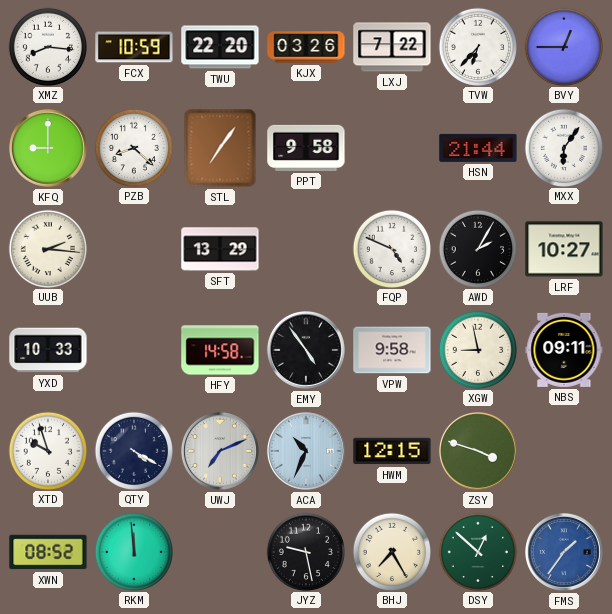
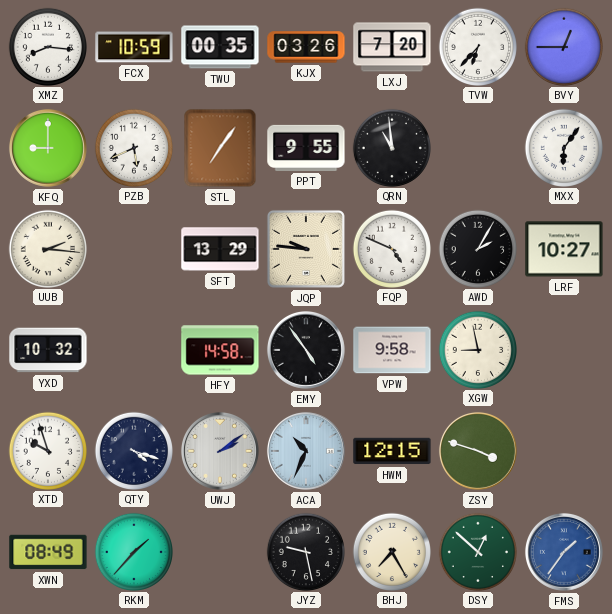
TWU: 22:20 -> 00:35
LXJ: 7:22 -> 7:20
PZB: 8:22 -> 5:41
PPT: 9:58 -> 9:55
QRN: none -> 10:59
HSN: 21:44 -> none
JQP: none -> 9:46
YXD: 10:33 -> 10:32
NBS: 09:11 -> none
QTY: 4:20 -> 4:18
UWJ: 7:11 -> 2:09
XWN: 08:52 -> 08:49
RKM: 11:59 -> 1:37
